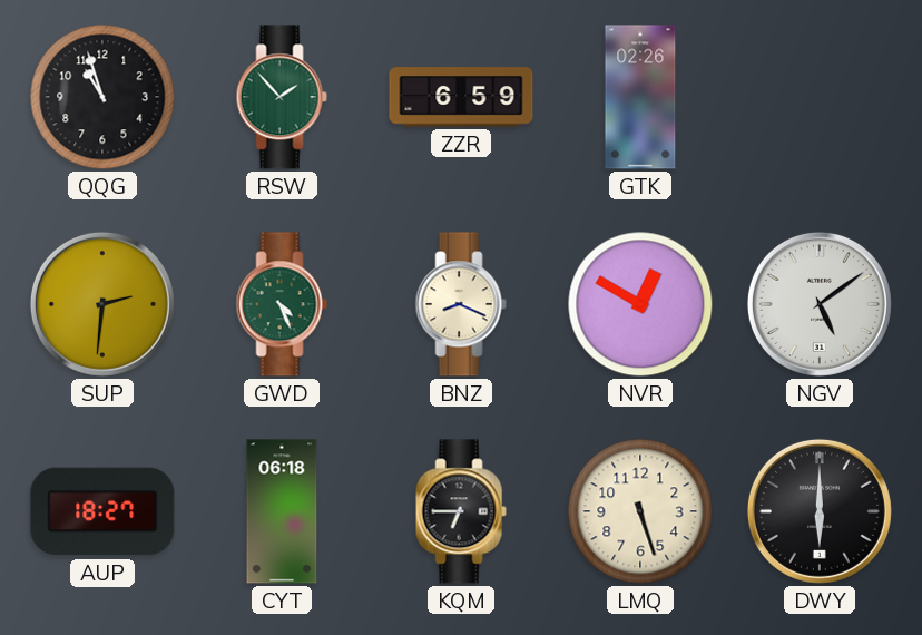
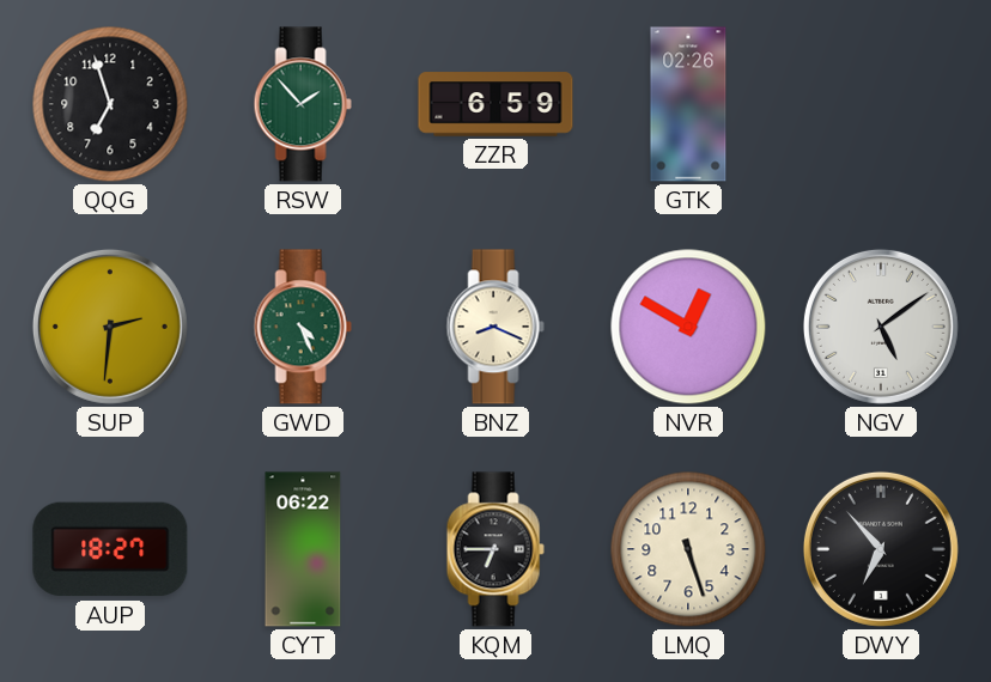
QQG: 10:57 -> 6:57
CYT: 06:18 -> 06:22
DWY: 6:00 -> 6:53
